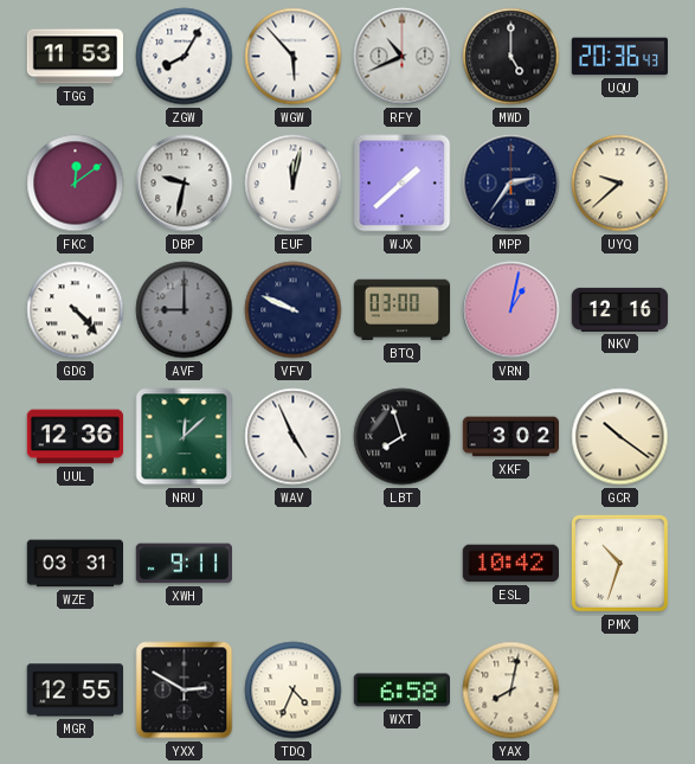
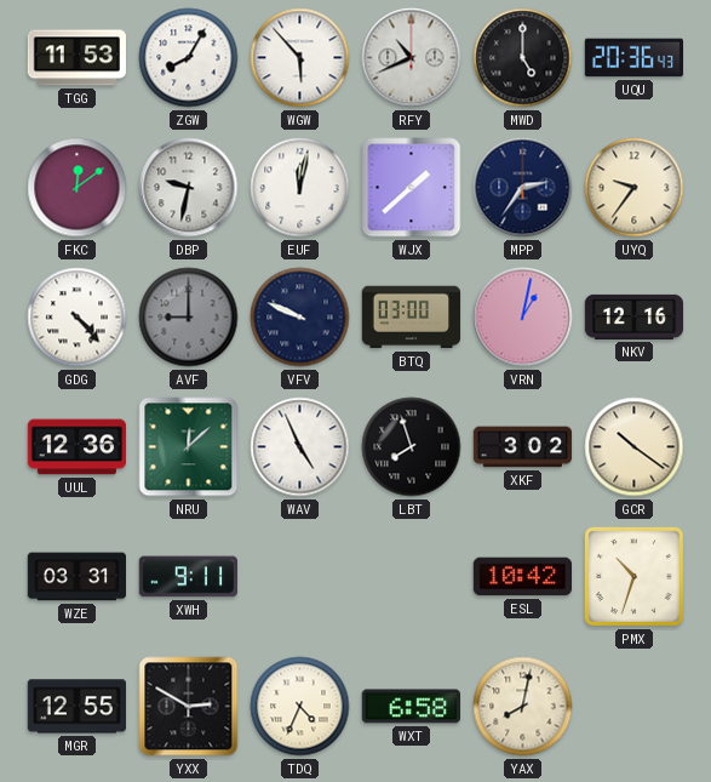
UYQ: 9:38 -> 9:36
